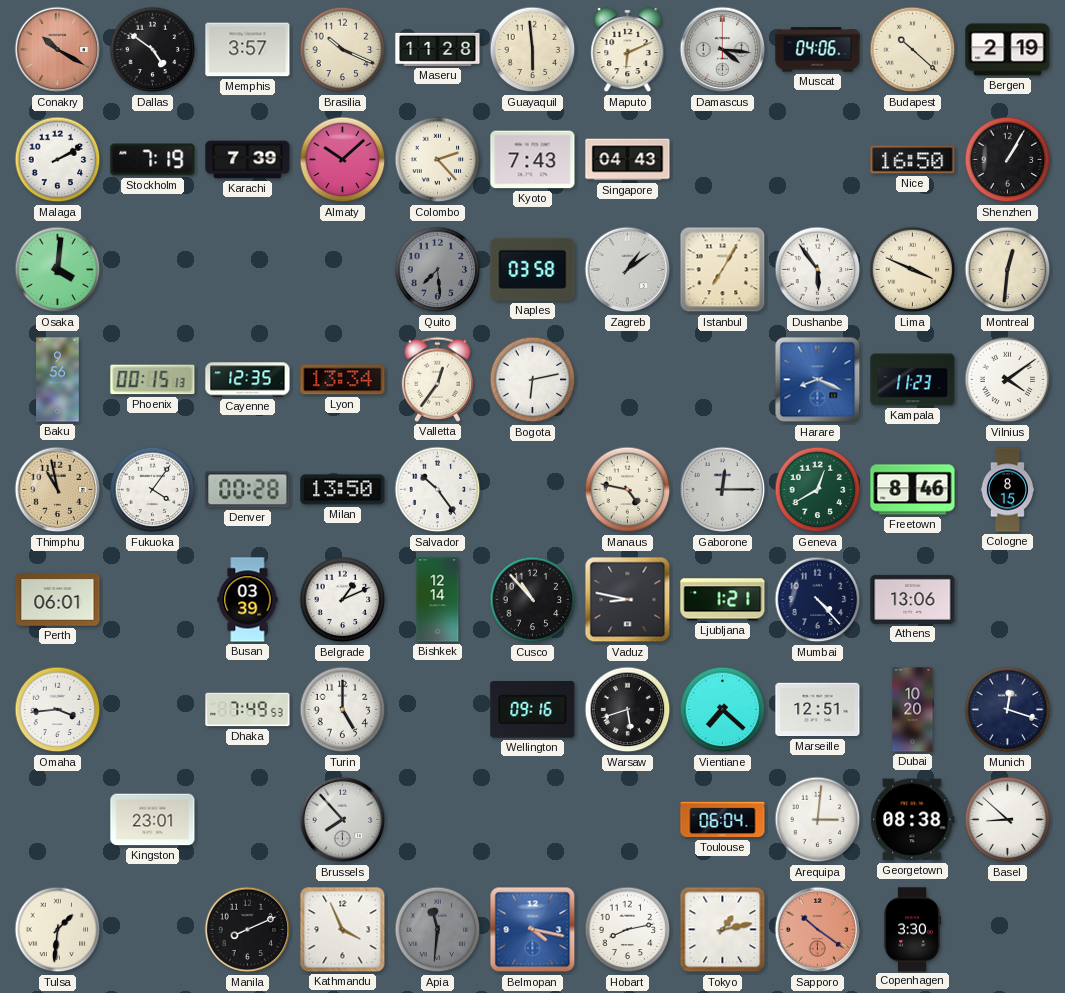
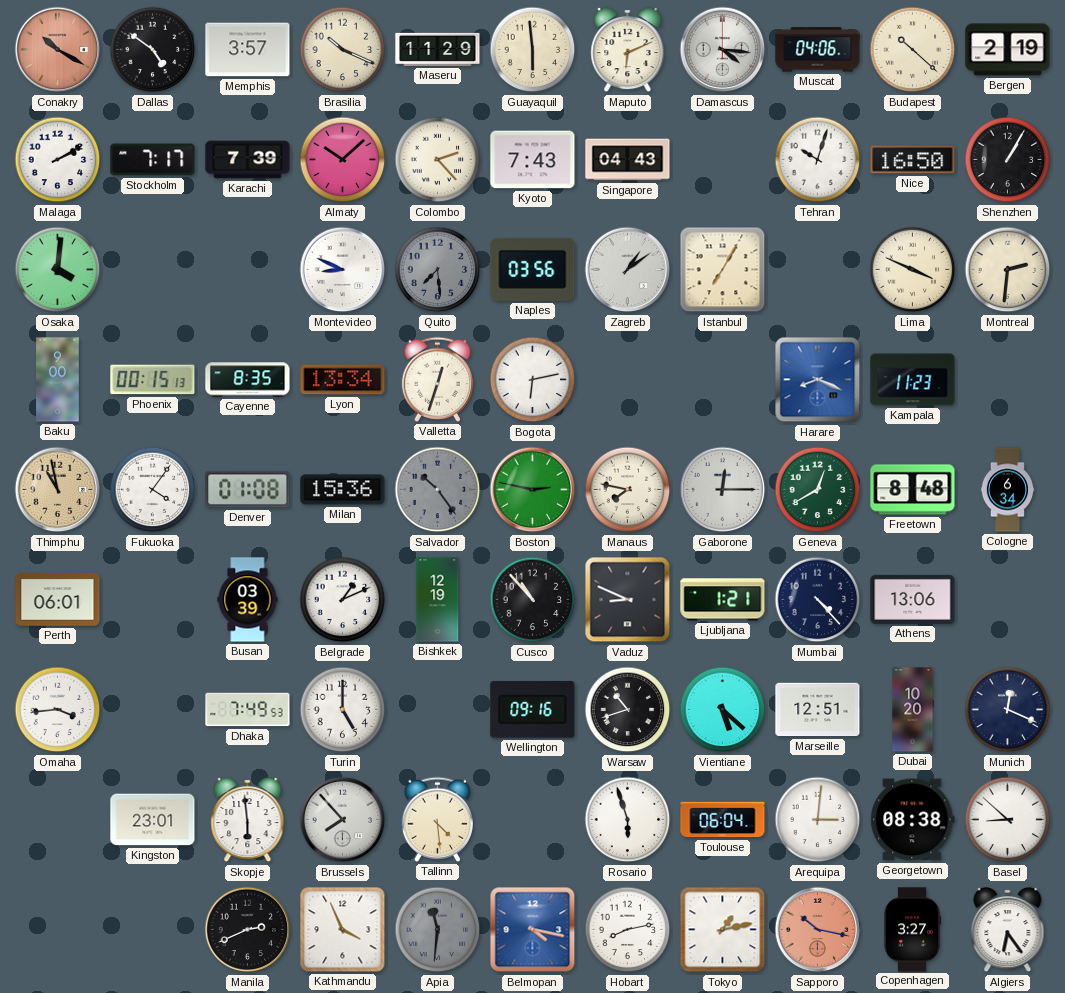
Maseru: 11:28 -> 11:29
Stockholm: 7:19 -> 7:17
Tehran: none -> 10:03
Montevideo: none -> 8:49
Naples: 03:58 -> 03:56
Dushanbe: 5:54 -> none
Montreal: 12:31 -> 2:31
Baku: 9:56 -> 9:00
Cayenne: 12:35 -> 8:35
Valletta: 12:36 -> 12:33
Vilnius: 4:09 -> none
Denver: 00:28 -> 01:08
Milan: 13:50 -> 15:36
Salvador dial: white -> grey
Boston: none -> 2:47
Manaus: 4:47 -> 7:47
Freetown: 8:46 -> 8:48
Cologne: 8:15 -> 6:34
Bishkek: 12:14 -> 12:19
Vaduz: 8:47 -> 8:49
Warsaw: 5:42 -> 10:42
Vientiane: 7:22 -> 5:22
Munich: 12:18 -> 12:19
Skopje: none -> 5:59
Tallinn: none -> 4:29
Rosario: none -> 5:57
Tulsa: 1:31 -> none
Manila: 8:11 -> 2:41
Sapporo: 10:21 -> 10:17
Copenhagen: 3:30 -> 3:27
Algiers: none -> 6:24
